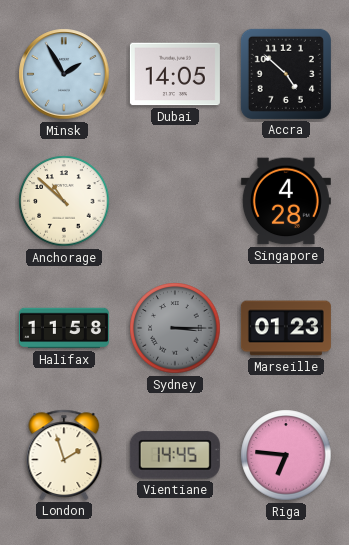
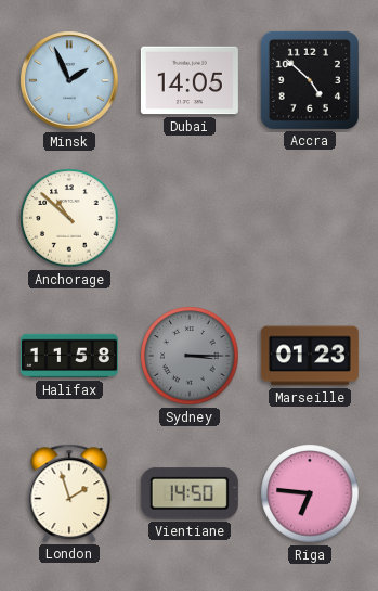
Minsk: 1:55 -> 1:56
Singapore: 4:28 -> none
Vientiane: 14:45 -> 14:50
